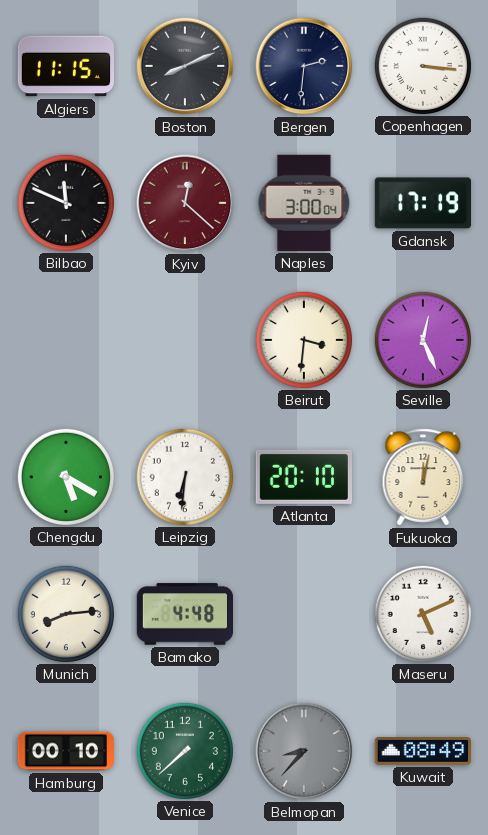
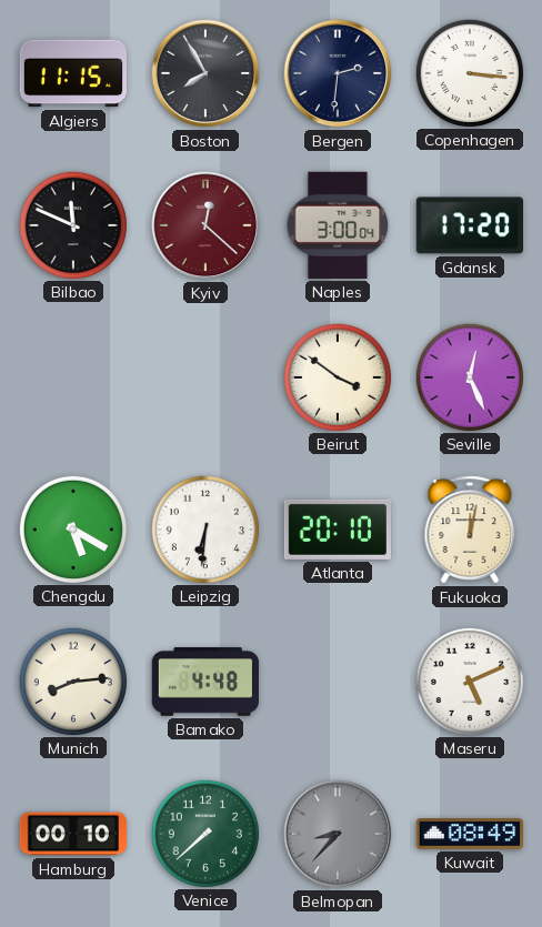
Boston: 8:11 -> 7:55
Gdansk: 17:19 -> 17:20
Beirut: 3:31 -> 3:51
